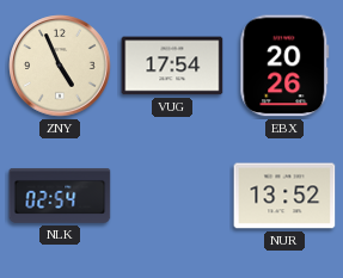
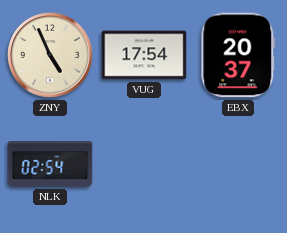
EBX: 20:26 -> 20:37
NUR: 13:52 -> none
